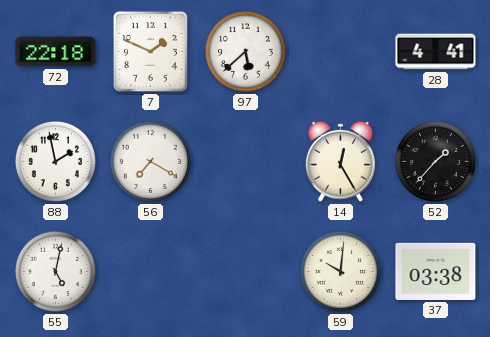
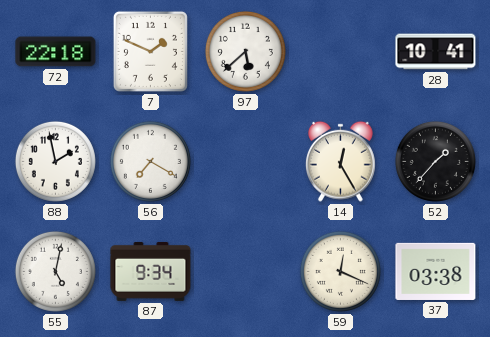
28: 4:41 -> 10:41
87: none -> 9:34
59: 10:01 -> 12:19
